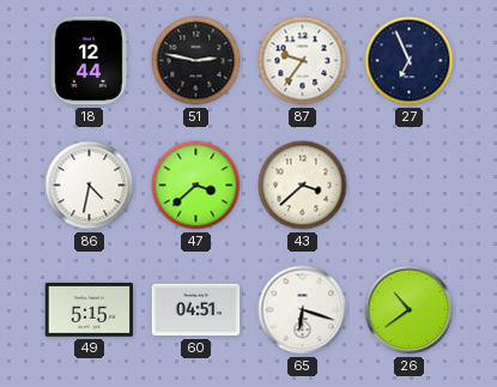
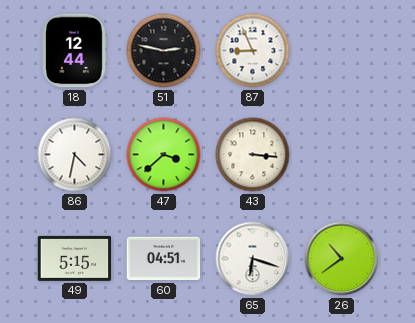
87: 9:36 -> 8:56
27: 6:56 -> none
43: 3:38 -> 3:16
